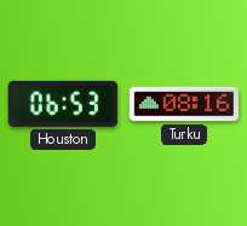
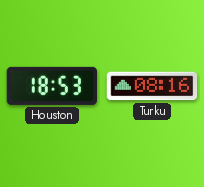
Houston: 06:53 -> 18:53
